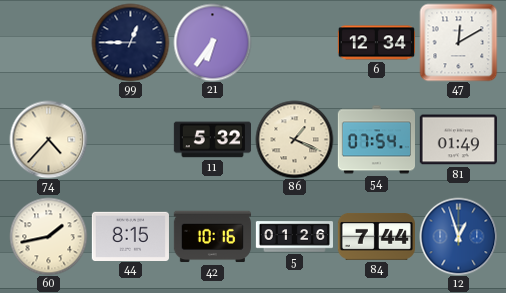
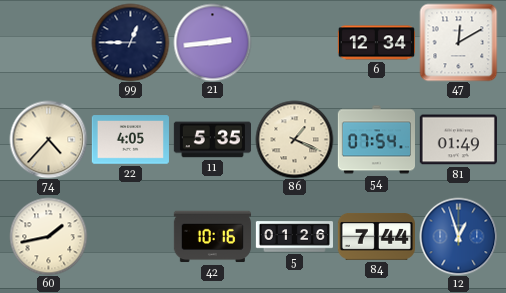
21: 6:36 -> 2:44
22: none -> 4:05
11: 5:32 -> 5:35
44: 8:15 -> none
